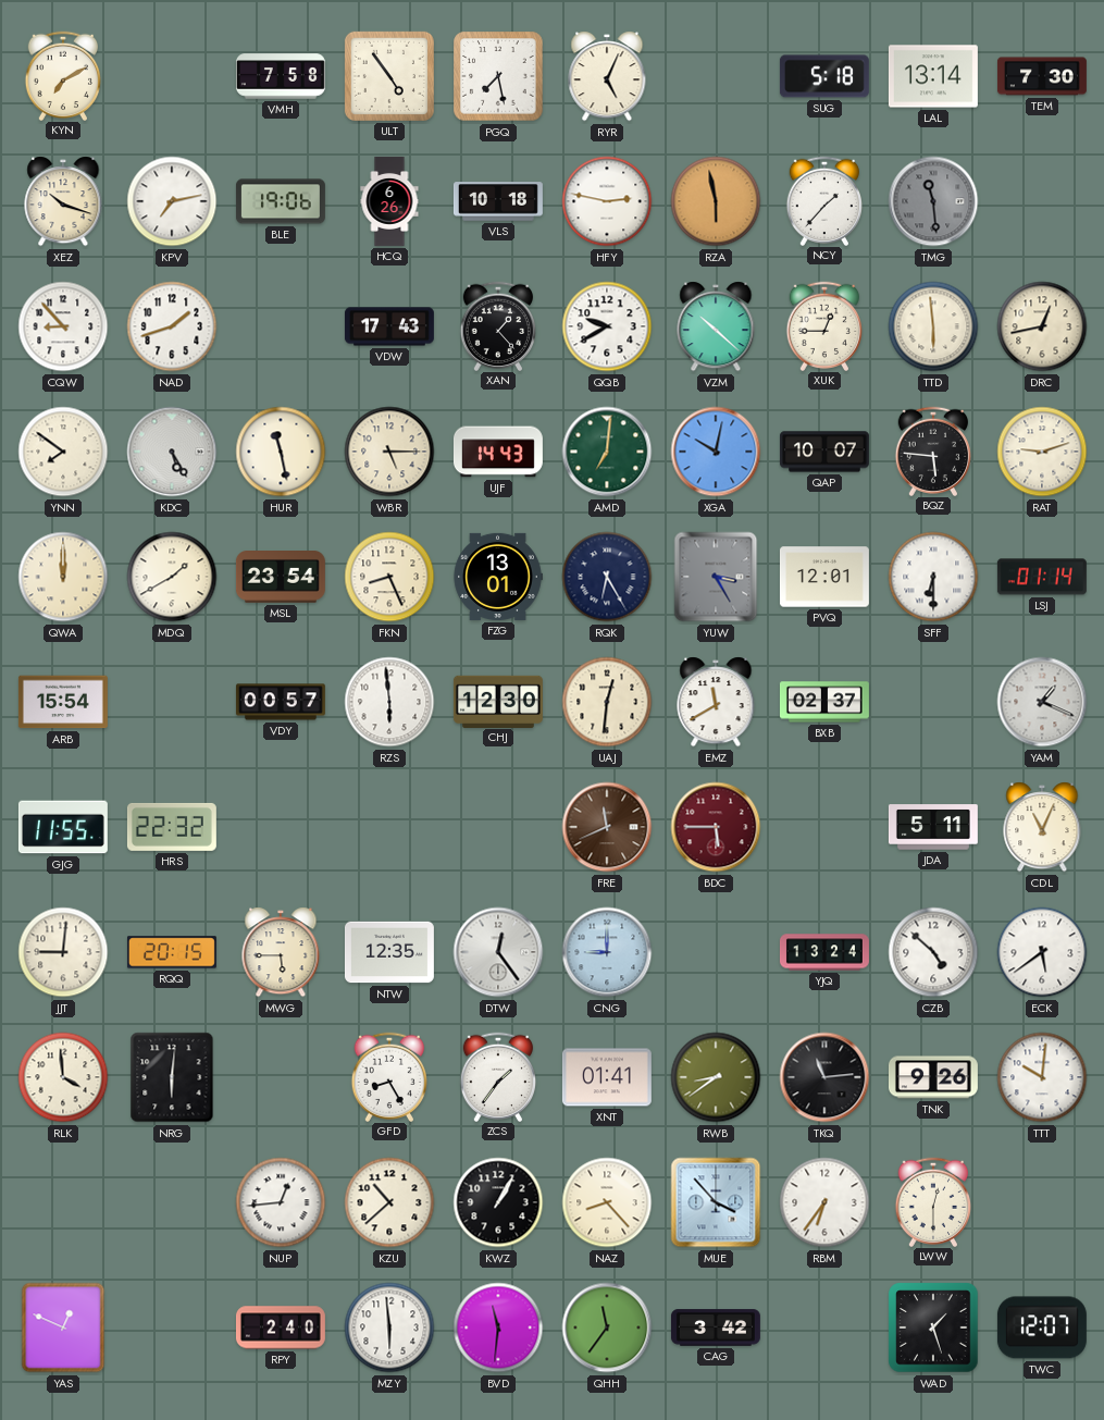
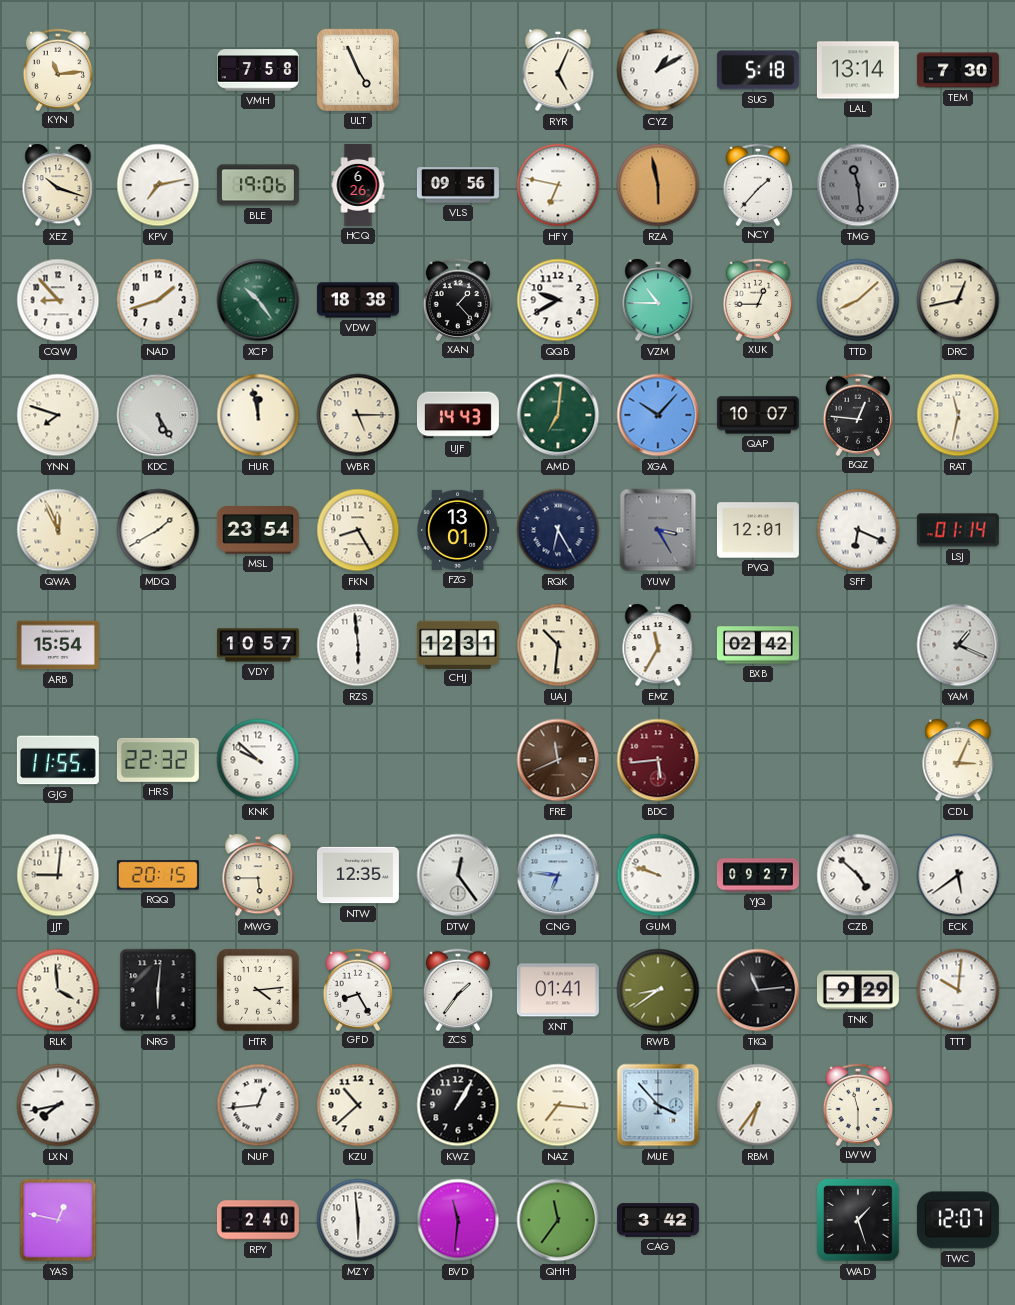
KYN: 7:10 -> 11:14
ULT: 4:54 -> 4:56
PGQ: 7:28 -> none
CYZ: none -> 1:10
VLS: 10:18 -> 09:56
HFY: 2:47 -> 6:47
XCP: none -> 10:24
VDW: 17:43 -> 18:38
VZM: 10:22 -> 10:45
TTD: 5:59 -> 8:08
YNN: 7:51 -> 7:48
HUR: 11:28 -> 11:58
XGA: 10:02 -> 10:07
BQZ: 5:46 -> 12:46
RAT: 9:12 -> 11:32
QWA: 12:00 -> 11:56
FKN: 8:26 -> 8:25
SFF: 6:30 -> 6:19
VDY: 00:57 -> 10:57
CHJ: 12:30 -> 12:31
UAJ: 12:31 -> 10:31
EMZ: 11:40 -> 11:35
BXB: 02:37 -> 02:42
KNK: none -> 9:52
BDC: 5:45 -> 5:44
JDA: 5:11 -> none
CDL: 11:04 -> 3:04
CNG: 9:00 -> 6:46
GUM: none -> 9:48
YJQ: 13:24 -> 09:27
HTR: none -> 4:14
TNK: 9:26 -> 9:29
LXN: none -> 7:43
NAZ: 8:23 -> 7:16
LWW: 12:30 -> 11:30
YAS: 12:49 -> 12:47
